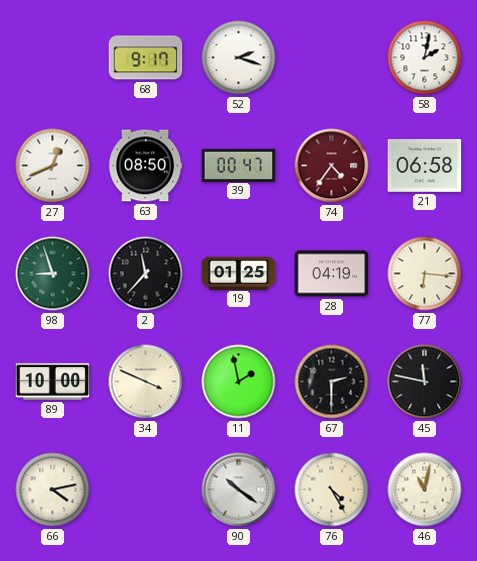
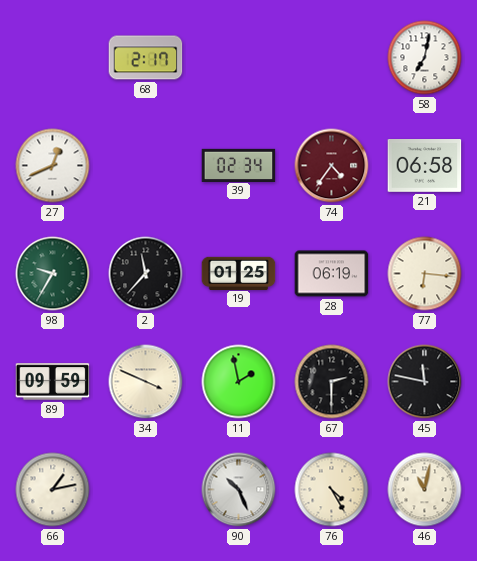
68: 9:17 -> 2:17
52: 2:18 -> none
58: 2:02 -> 7:02
63: 08:50 -> none
39: 00:47 -> 02:34
98: 8:57 -> 9:35
28: 04:19 -> 06:19
89: 10:00 -> 09:59
66: 4:13 -> 1:13
90: 10:21 -> 10:26
